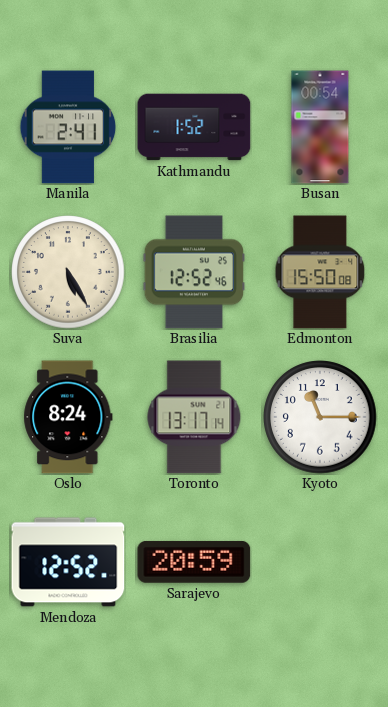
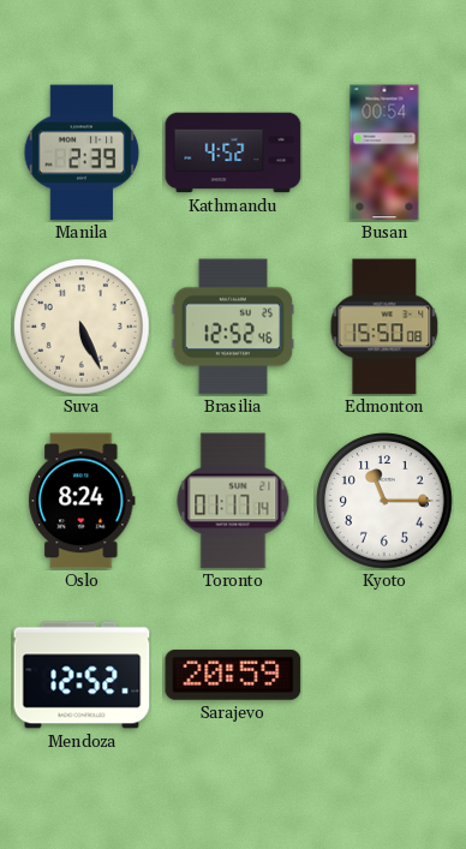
Manila: 2:41 -> 2:39
Kathmandu: 1:52 -> 4:52
Suva: 5:25 -> 5:26
Toronto: 13:17 -> 01:17
